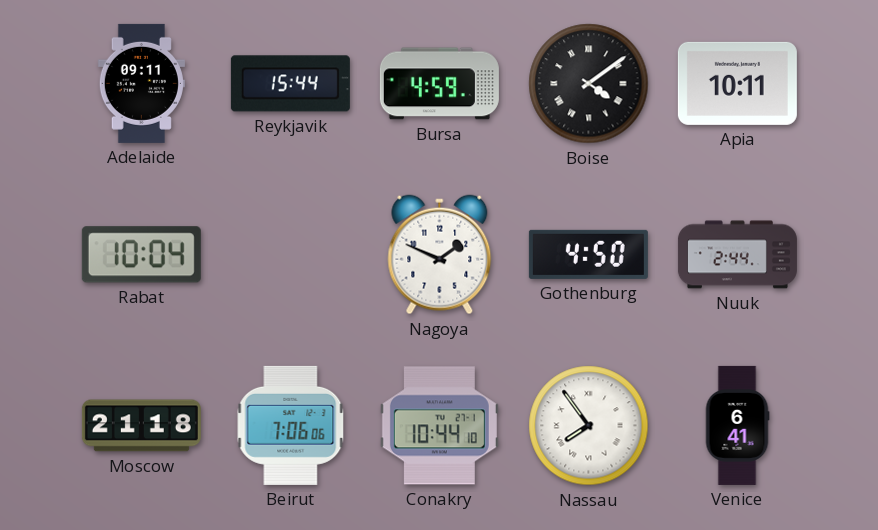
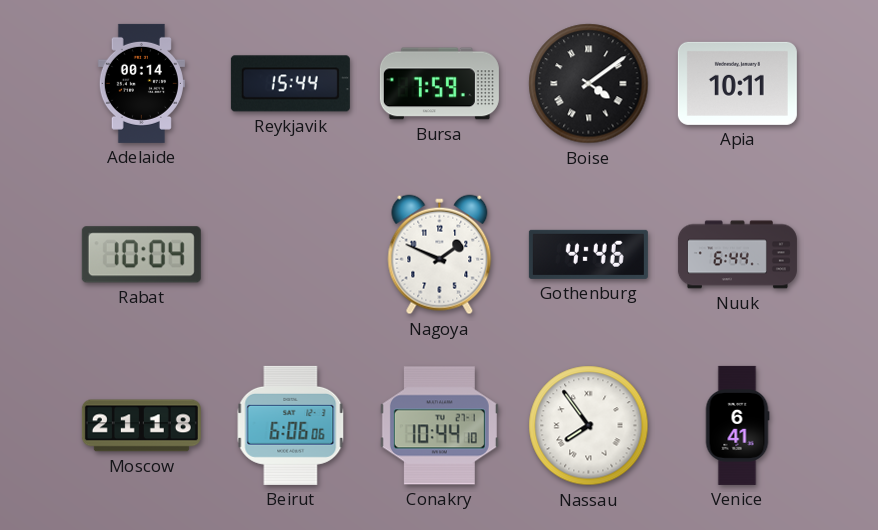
Adelaide: 09:11 -> 00:14
Bursa: 4:59 -> 7:59
Gothenburg: 4:50 -> 4:46
Nuuk: 2:44 -> 6:44
Beirut: 7:06 -> 6:06
